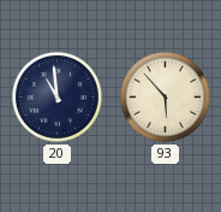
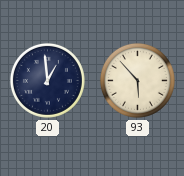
20: 10:59 -> 12:59
